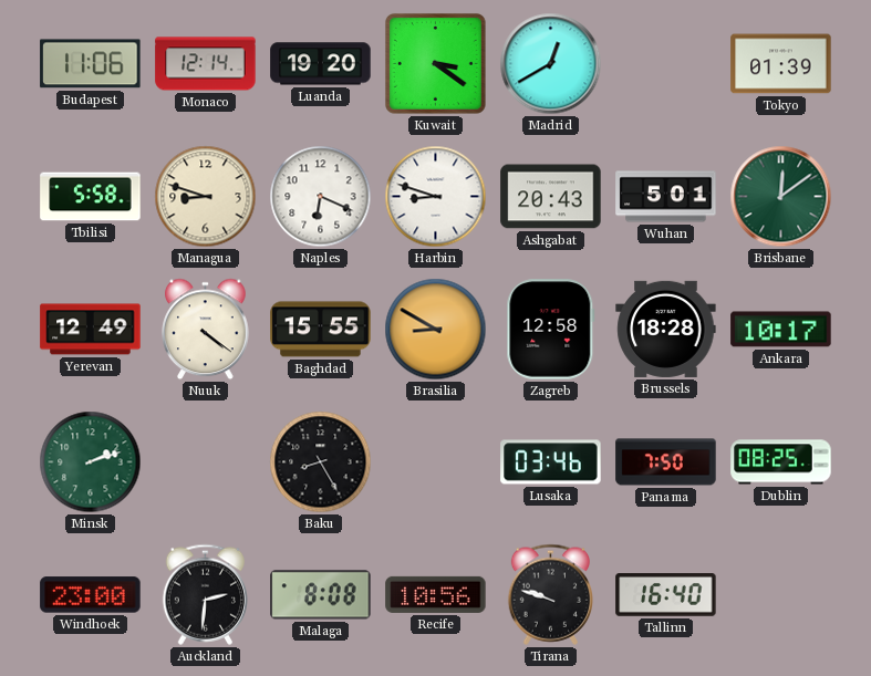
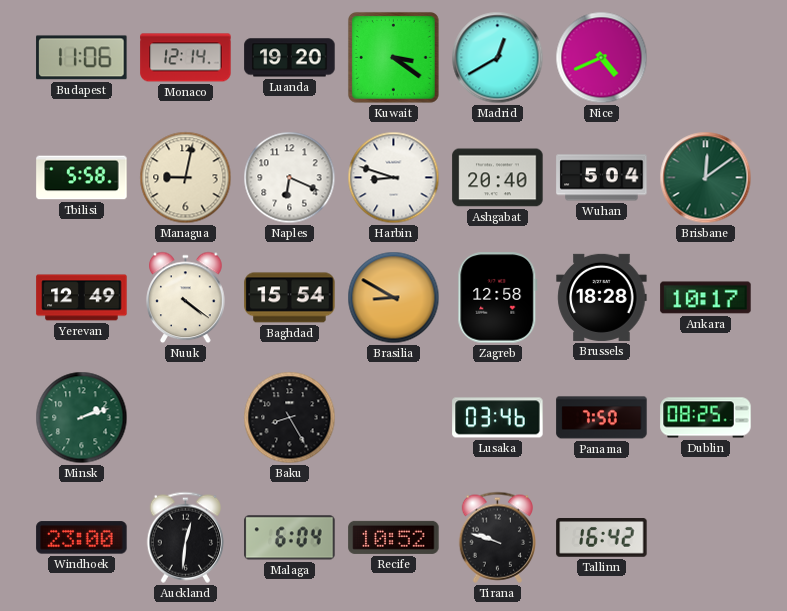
Nice: none -> 4:41
Tokyo: 01:39 -> none
Managua: 8:48 -> 9:02
Ashgabat: 20:43 -> 20:40
Wuhan: 5:01 -> 5:04
Baghdad: 15:55 -> 15:54
Auckland: 2:31 -> 12:31
Malaga: 8:08 -> 6:04
Recife: 10:56 -> 10:52
Tallinn: 16:40 -> 16:42
